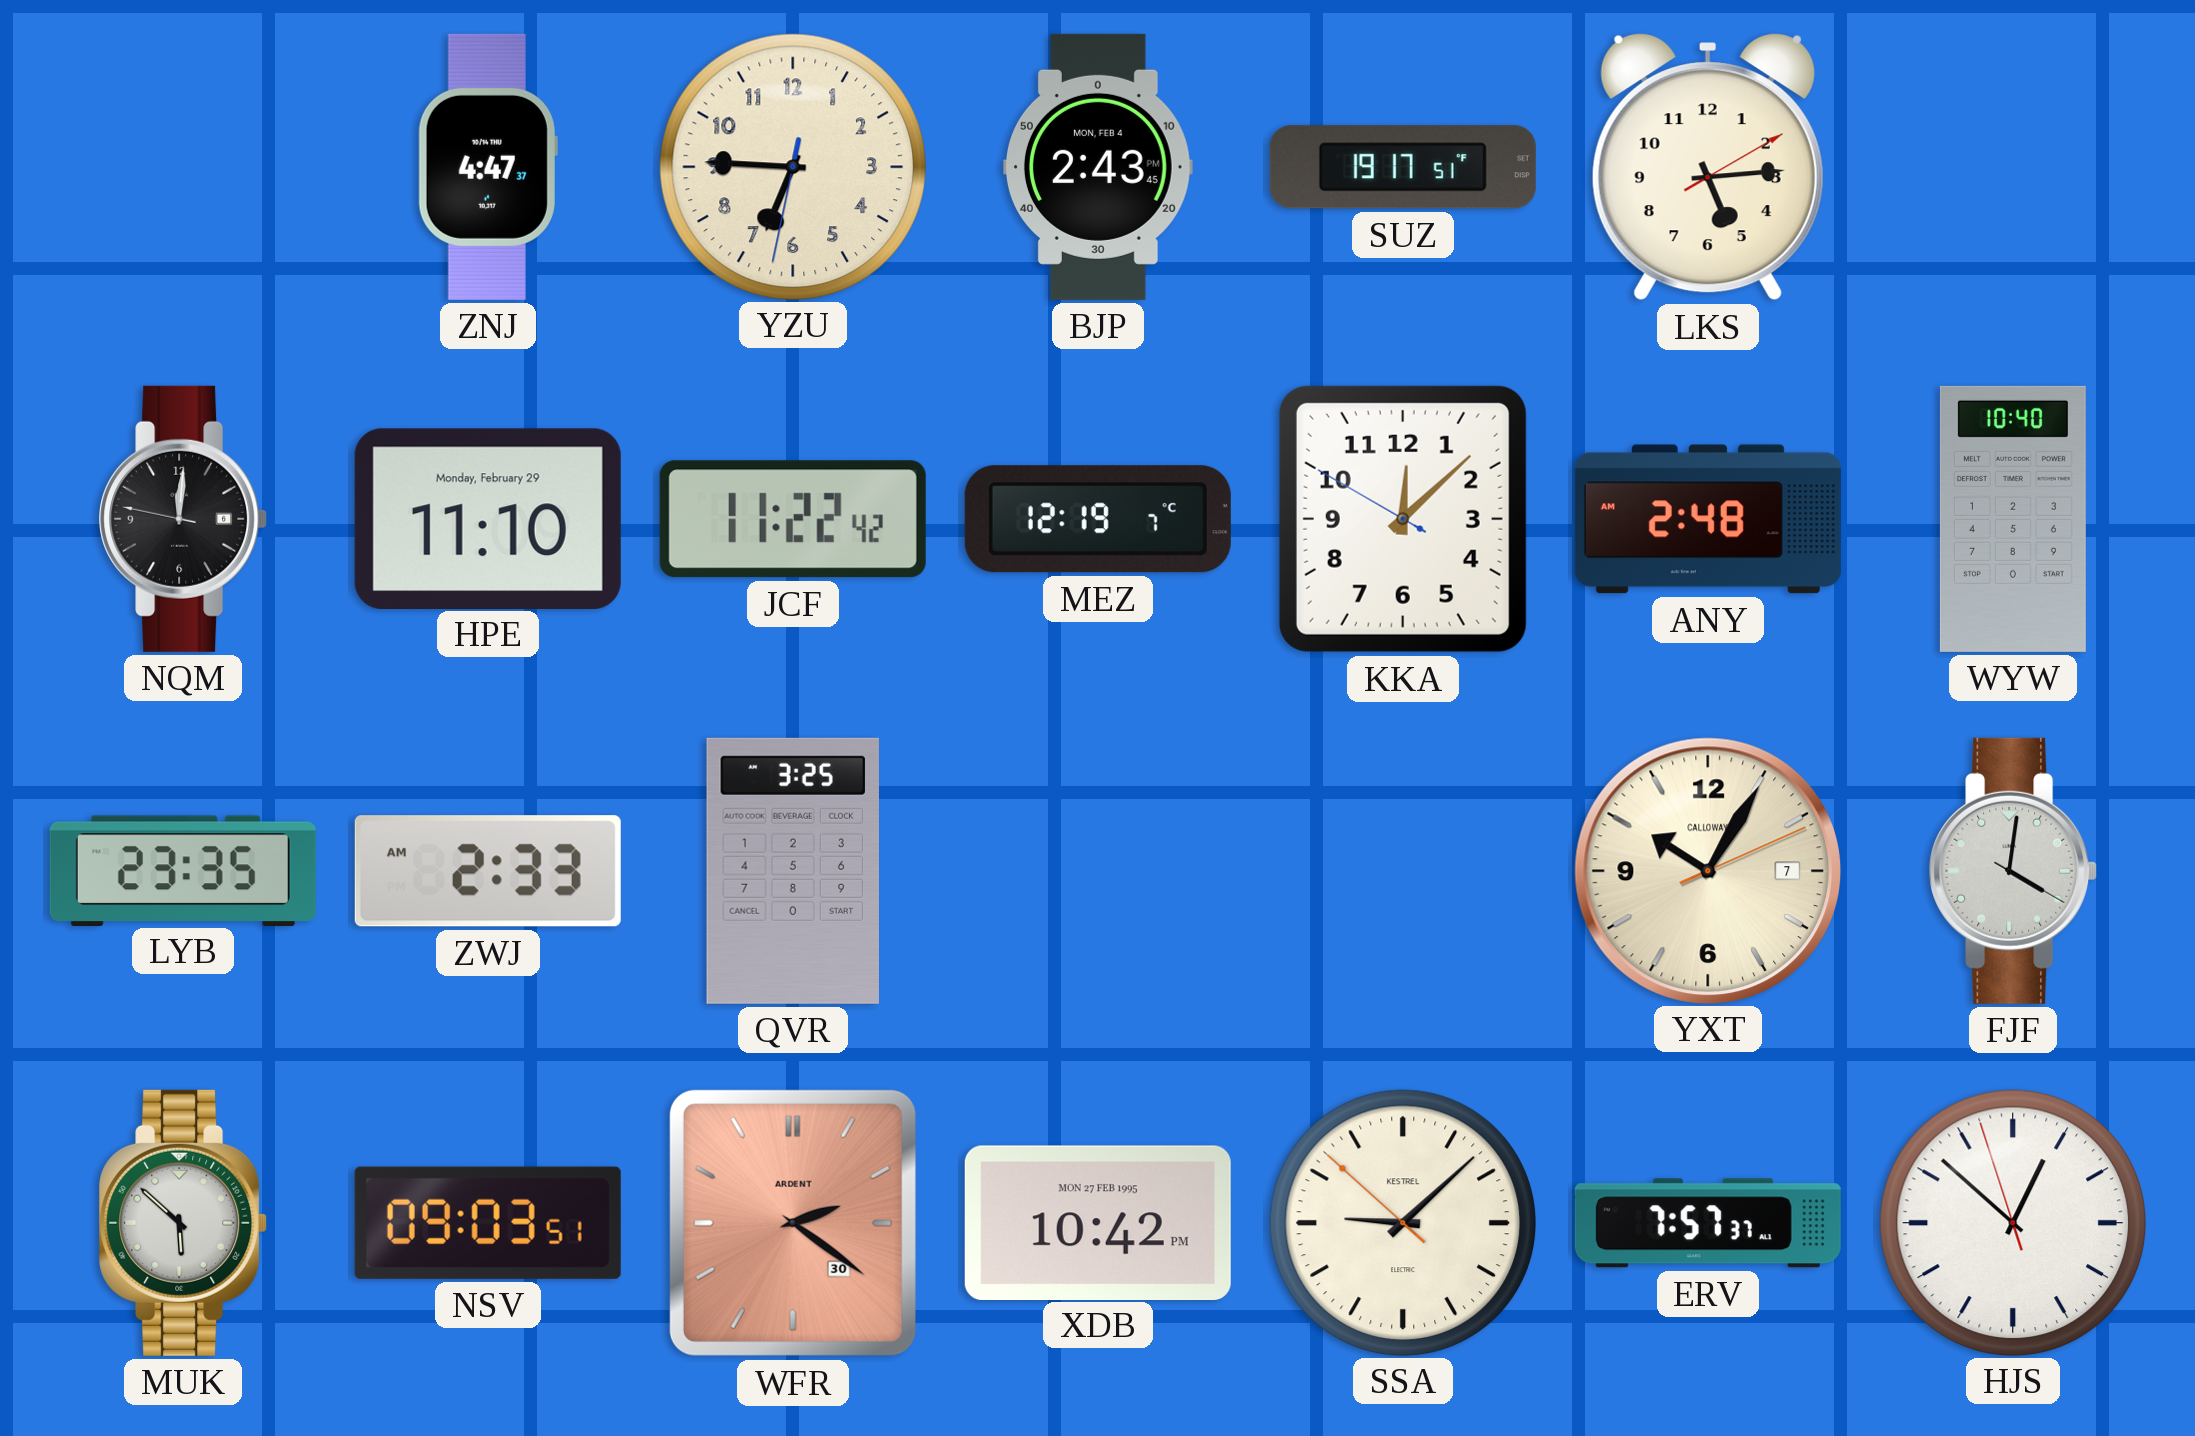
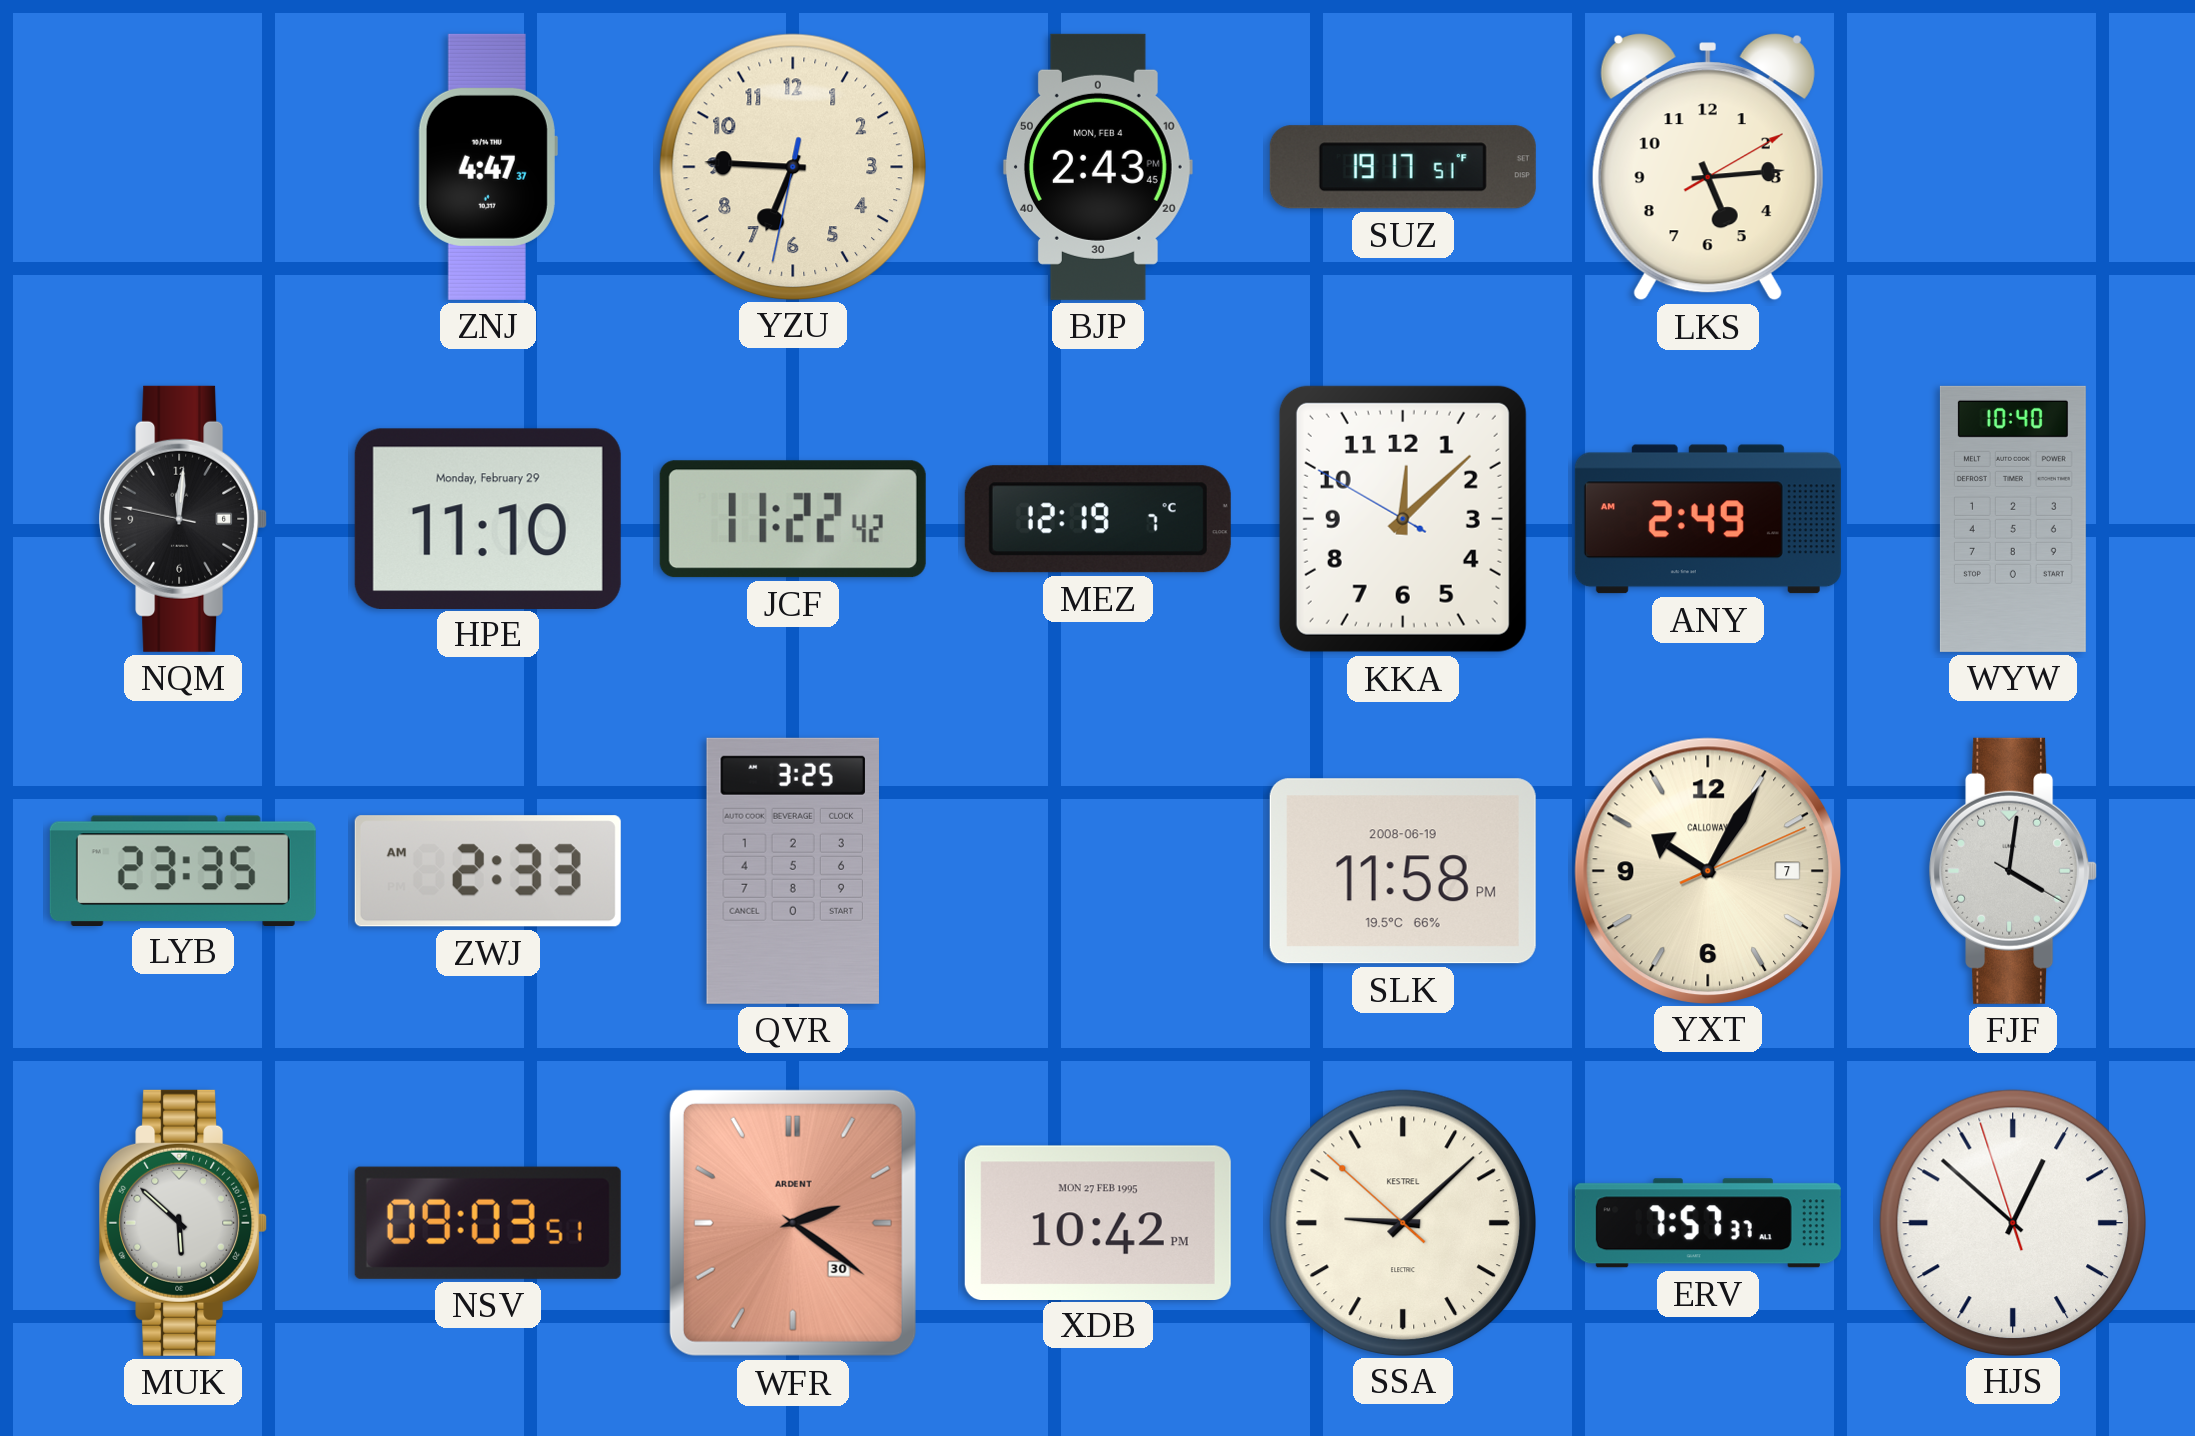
ANY: 2:48 -> 2:49
SLK: none -> 11:58
